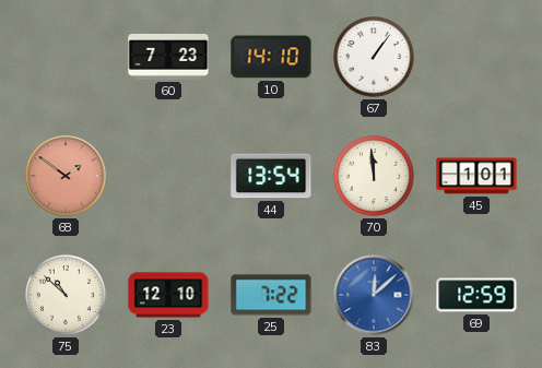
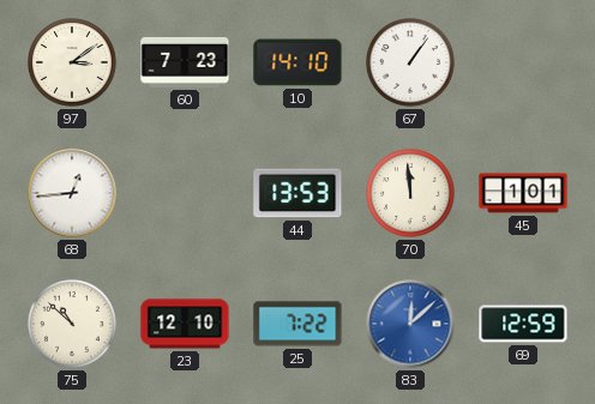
97: none -> 3:09
68: 1:51 -> 12:44
68 dial: salmon -> white
44: 13:54 -> 13:53
